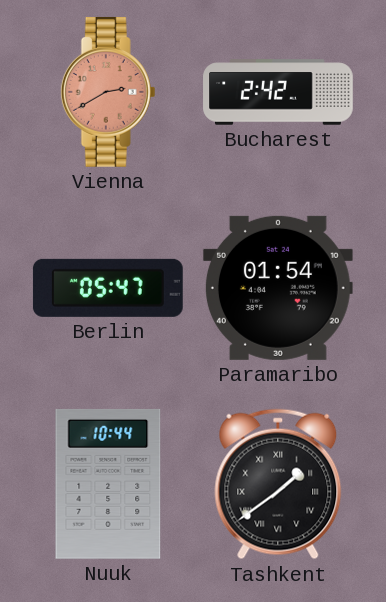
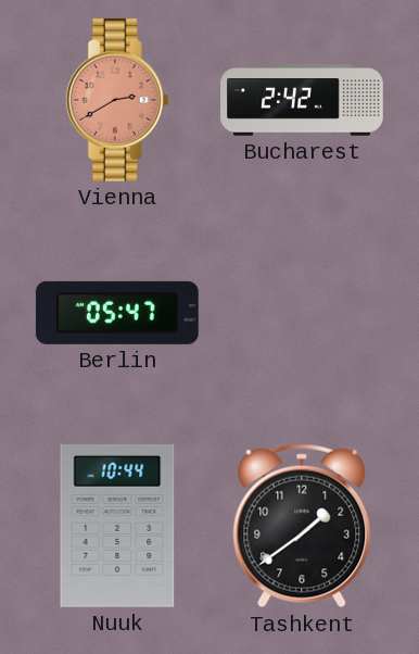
Paramaribo: 01:54 -> none
Tashkent numerals: Roman -> Arabic
